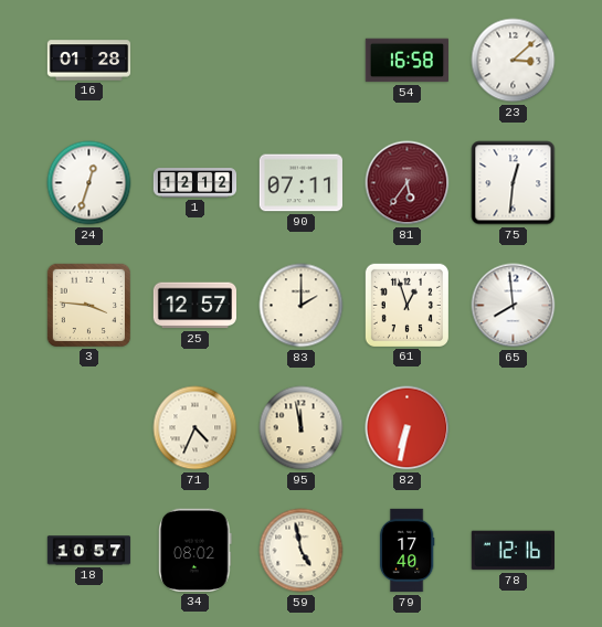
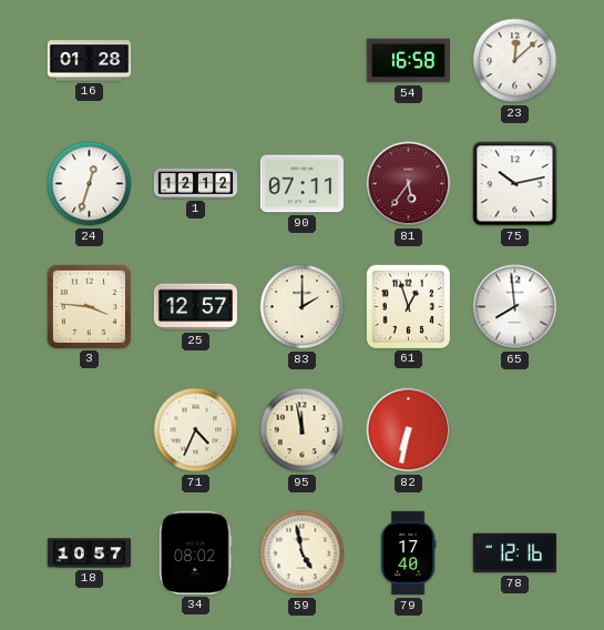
23: 3:08 -> 12:08
75: 12:31 -> 10:13
